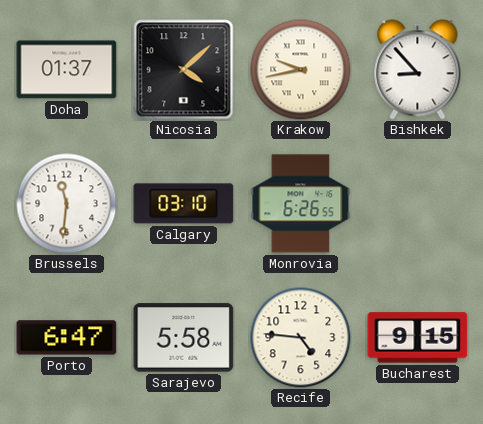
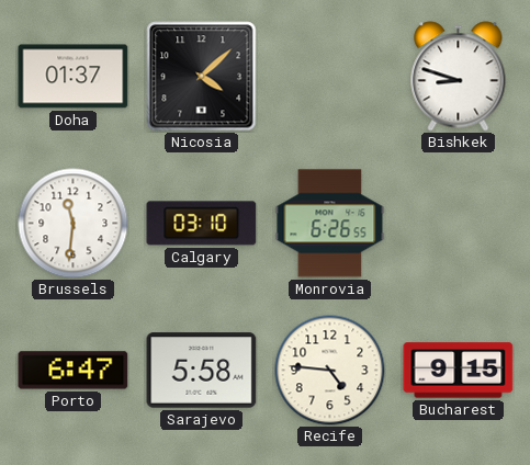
Krakow: 9:43 -> none
Bishkek: 8:53 -> 8:48
